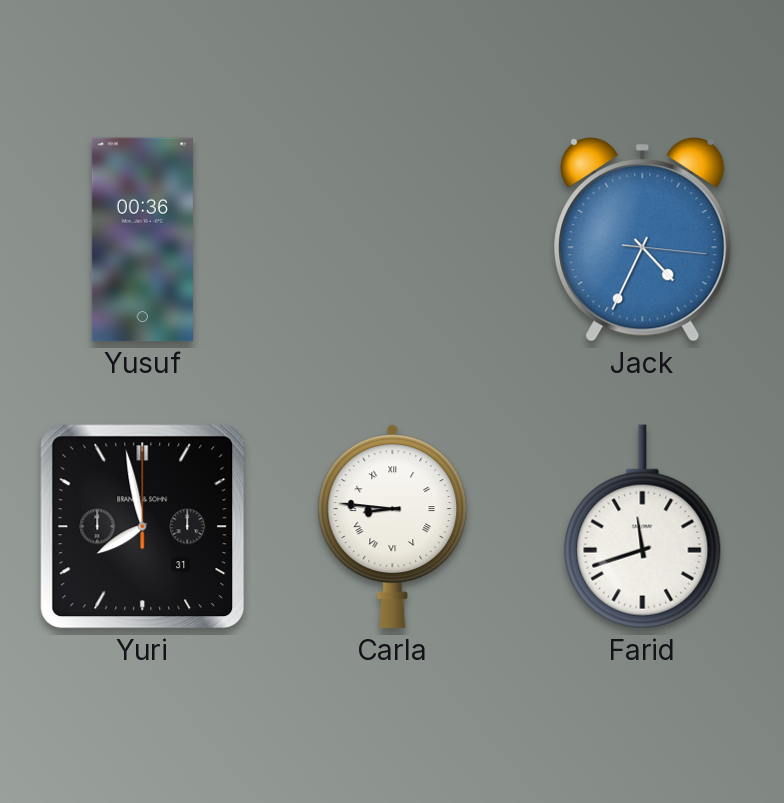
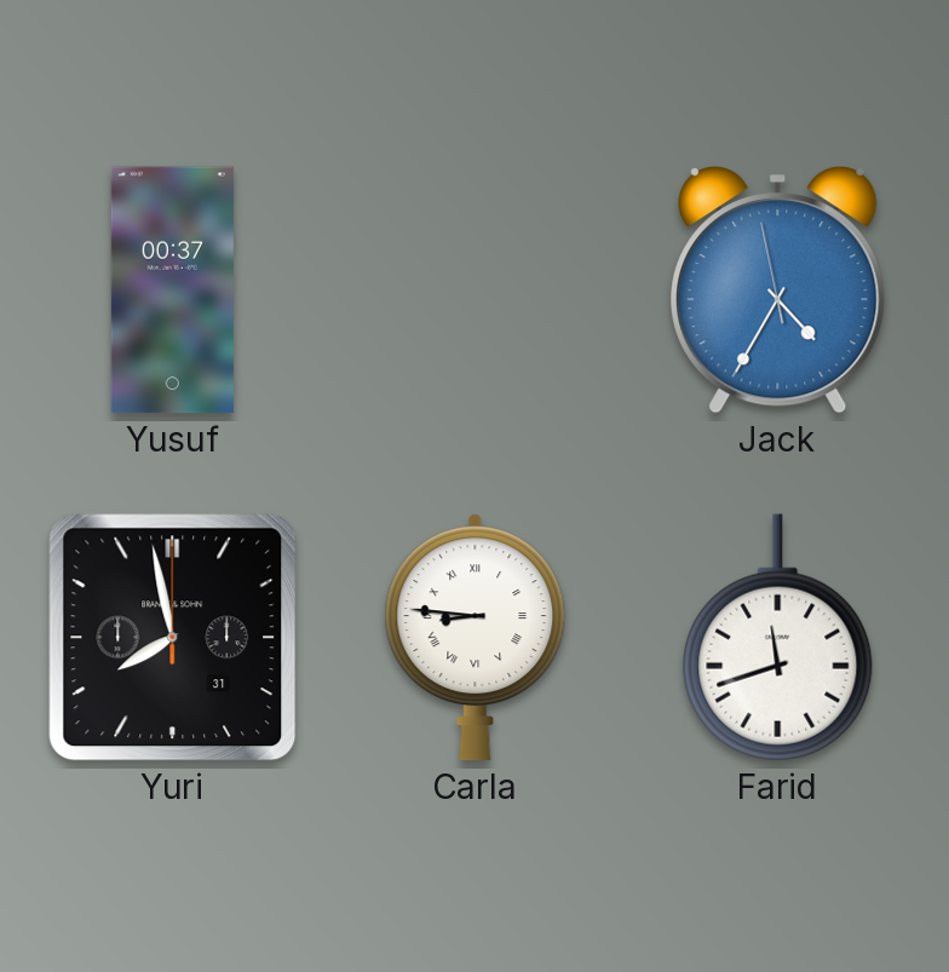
Yusuf: 00:36 -> 00:37
Jack: 4:34:16 -> 4:34:58
